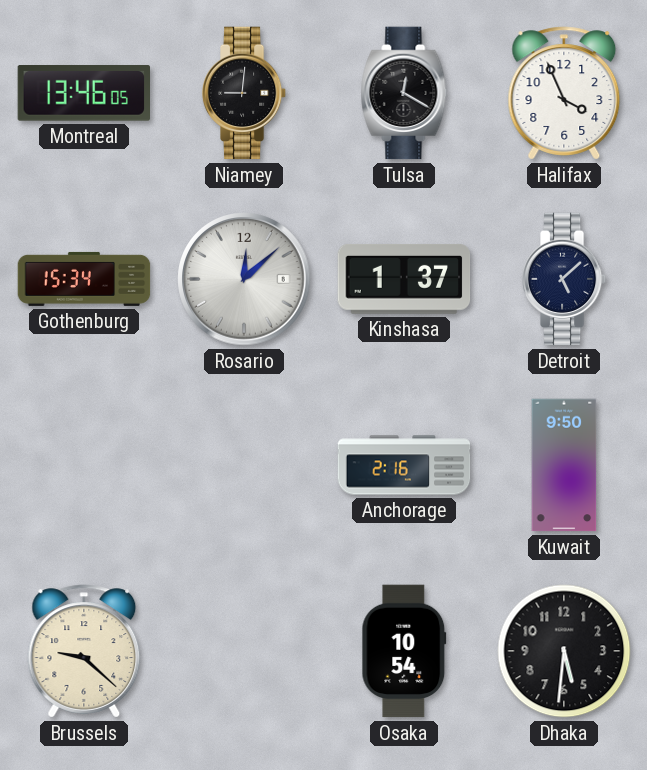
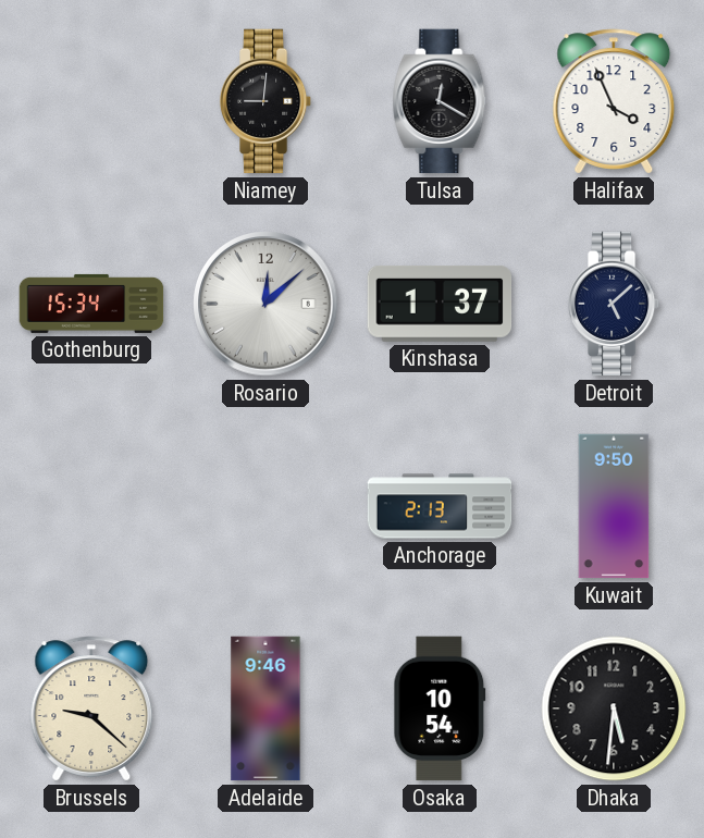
Montreal: 13:46 -> none
Anchorage: 2:16 -> 2:13
Adelaide: none -> 9:46
